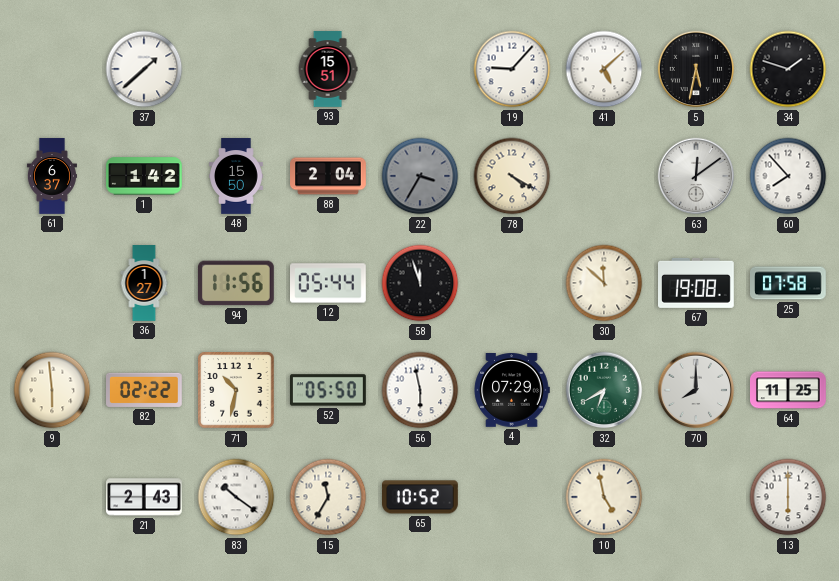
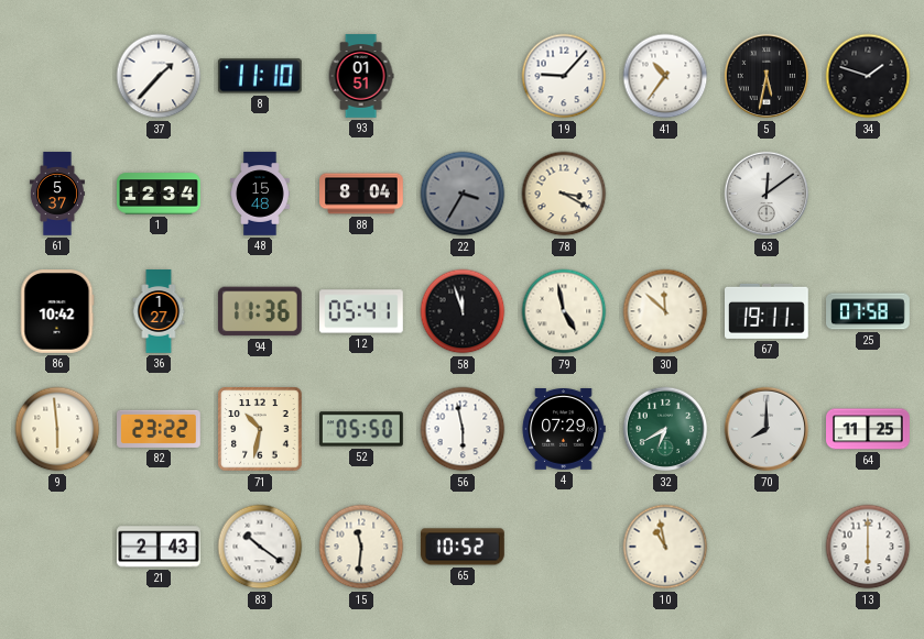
37: 1:38 -> 1:37
8: none -> 11:10
93: 15:51 -> 01:51
41: 5:08 -> 10:36
61: 6:37 -> 5:37
1: 1:42 -> 12:34
48: 15:50 -> 15:48
88: 2:04 -> 8:04
78: 4:20 -> 3:20
60: 7:53 -> none
86: none -> 10:42
94: 11:56 -> 11:36
12: 05:44 -> 05:41
79: none -> 4:58
67: 19:08 -> 19:11
82: 02:22 -> 23:22
15: 11:35 -> 11:31
10: 4:58 -> 10:58
